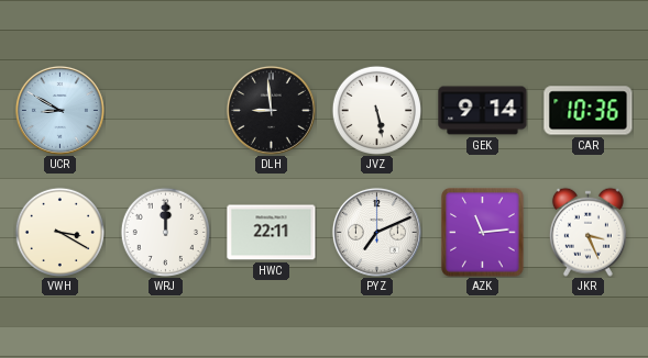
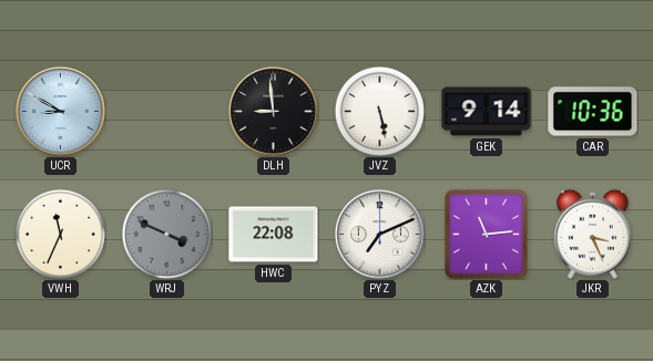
VWH: 3:20 -> 11:34
WRJ: 12:00 -> 3:49
WRJ dial: white -> grey
HWC: 22:11 -> 22:08
